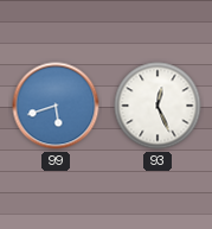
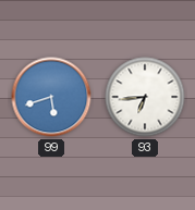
93: 12:26 -> 6:44
